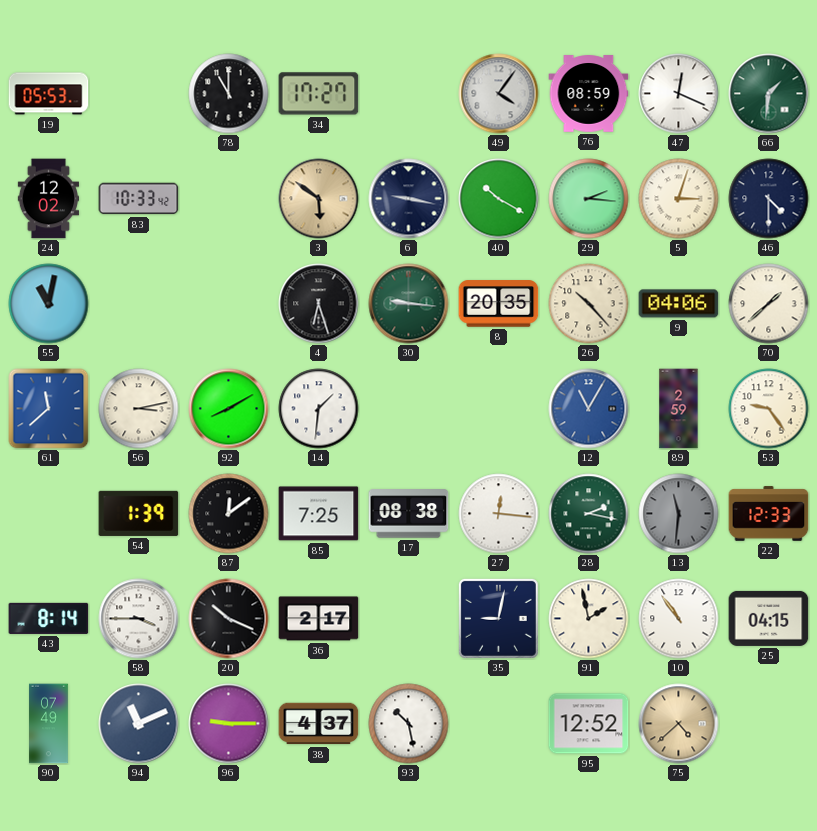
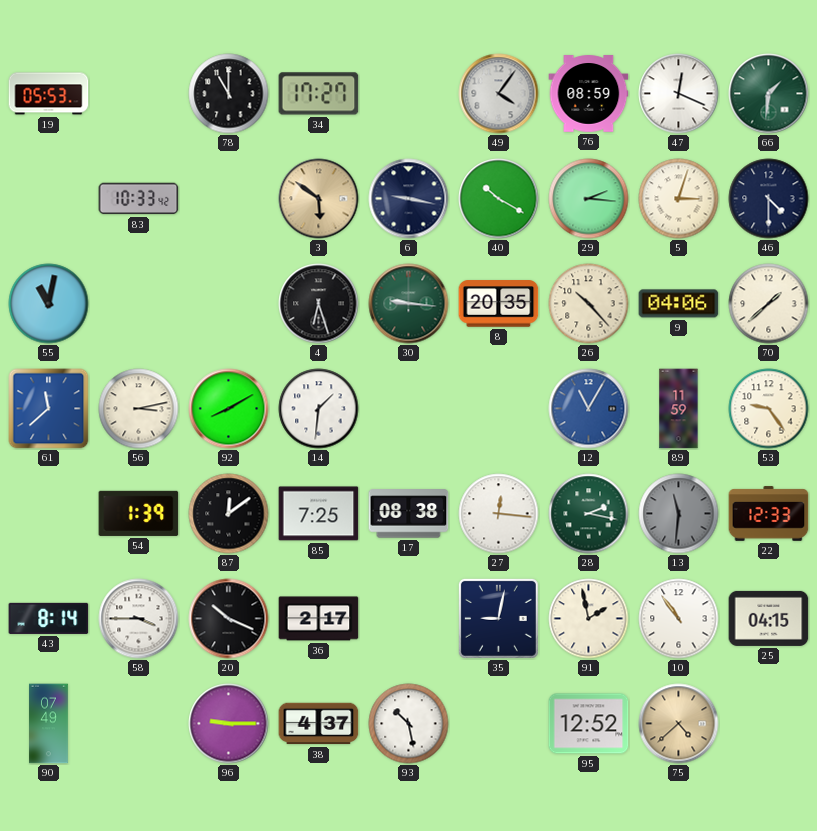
24: 12:02 -> none
89: 2:59 -> 11:59
94: 11:11 -> none
